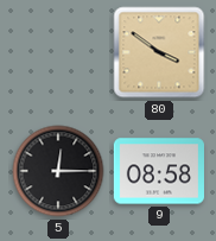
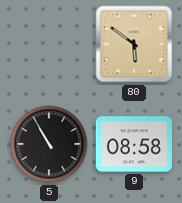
80: 3:51 -> 5:51
5: 12:15 -> 10:55
